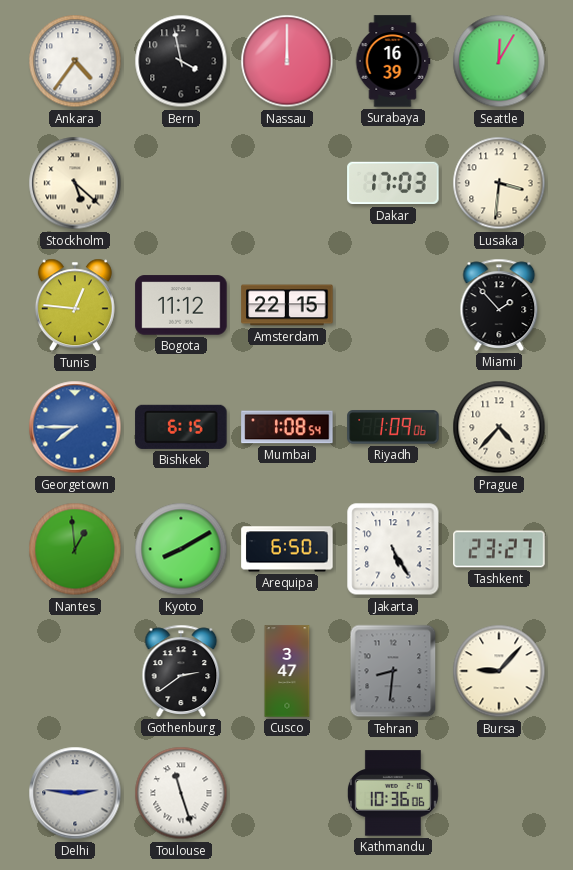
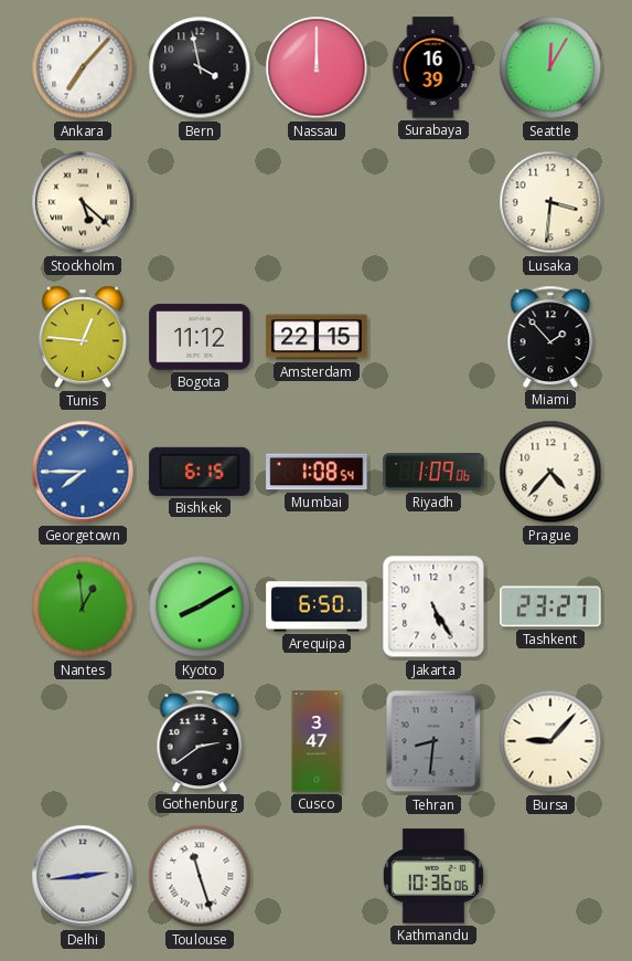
Ankara: 4:36 -> 7:07
Dakar: 17:03 -> none
Delhi: 2:46 -> 2:44
